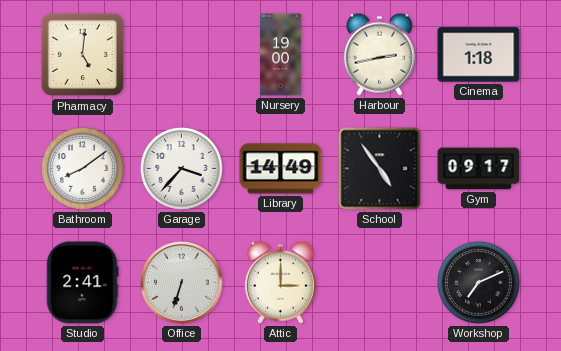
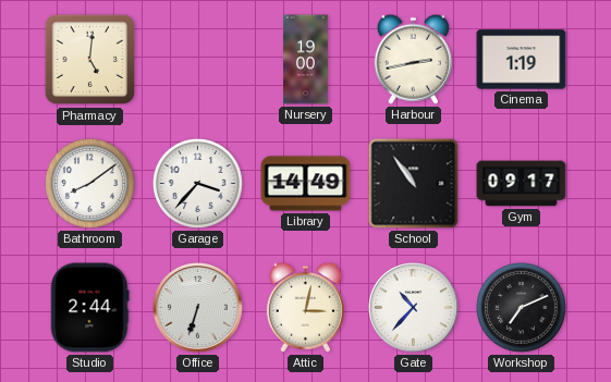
Cinema: 1:18 -> 1:19
School: 4:54 -> 10:54
Studio: 2:41 -> 2:44
Attic: 3:00 -> 3:02
Gate: none -> 10:37
